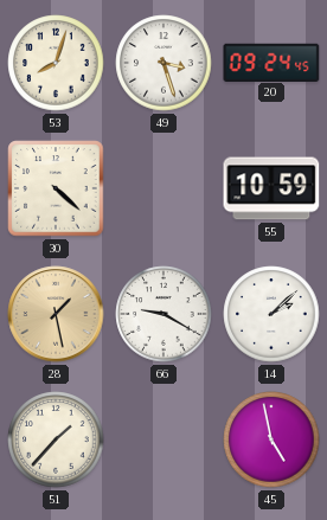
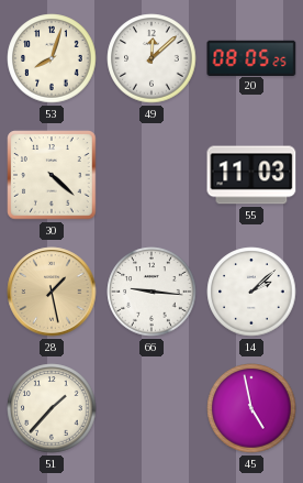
49: 3:27 -> 12:08
20: 09:24 -> 08:05
55: 10:59 -> 11:03
66: 9:20 -> 9:16
